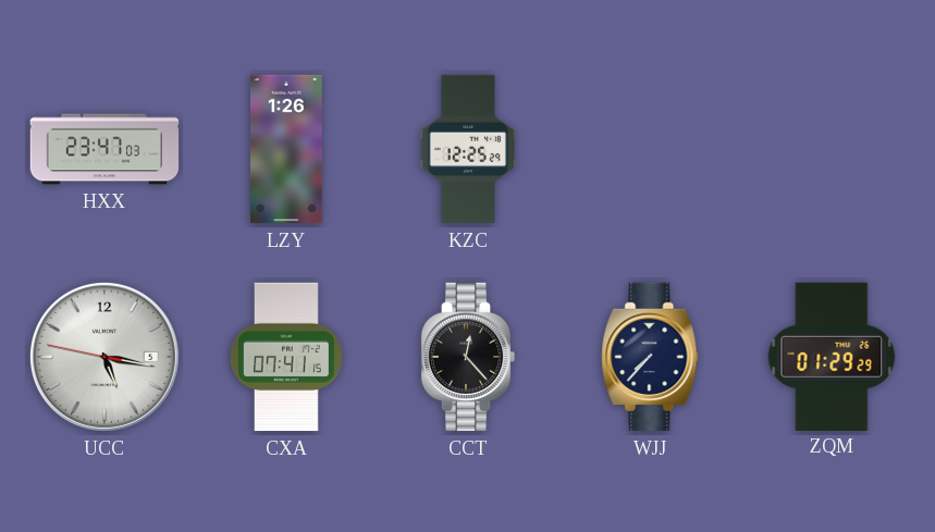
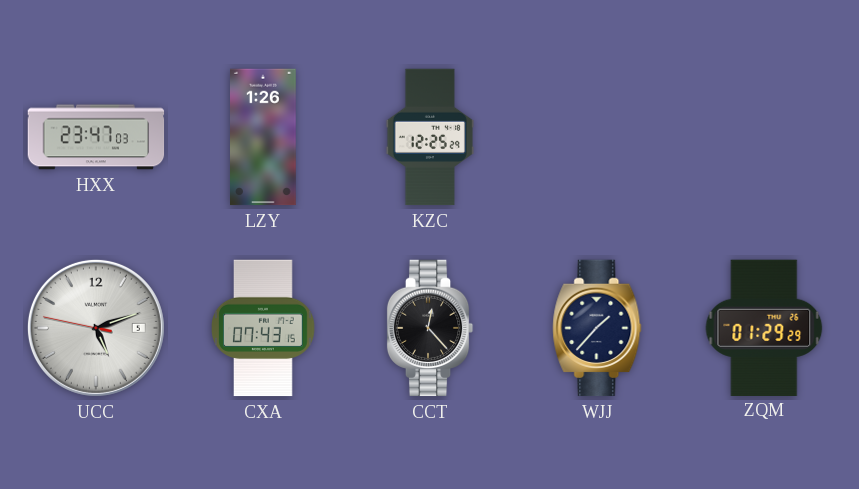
UCC: 5:16 -> 5:11
CXA: 07:41 -> 07:43
WJJ: 7:37 -> 1:37
